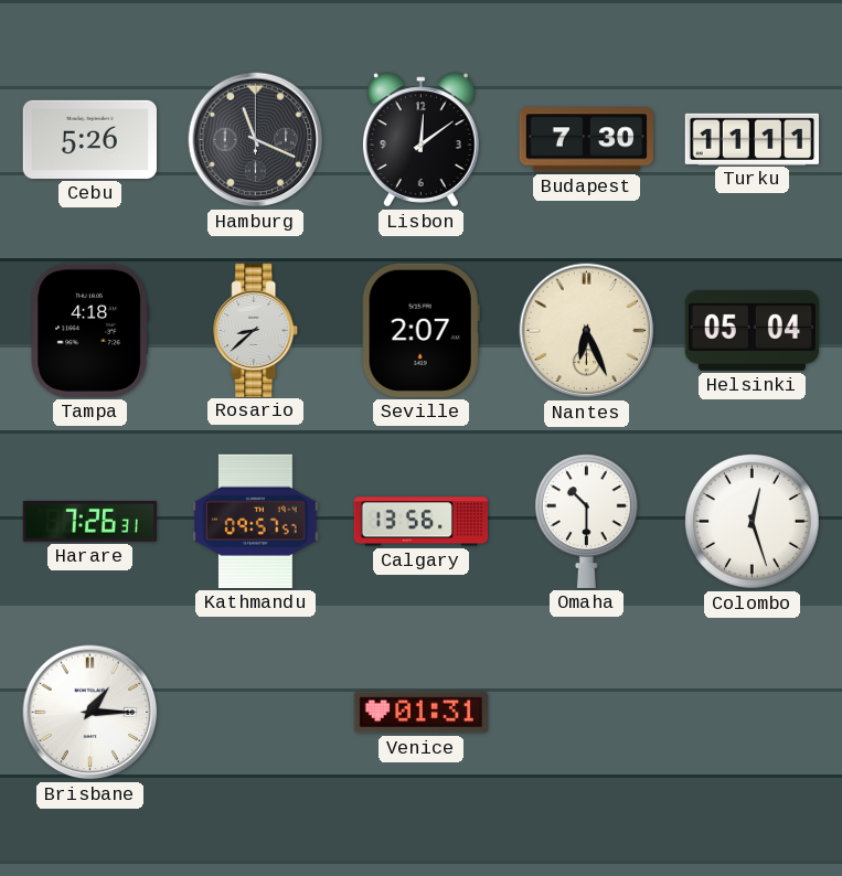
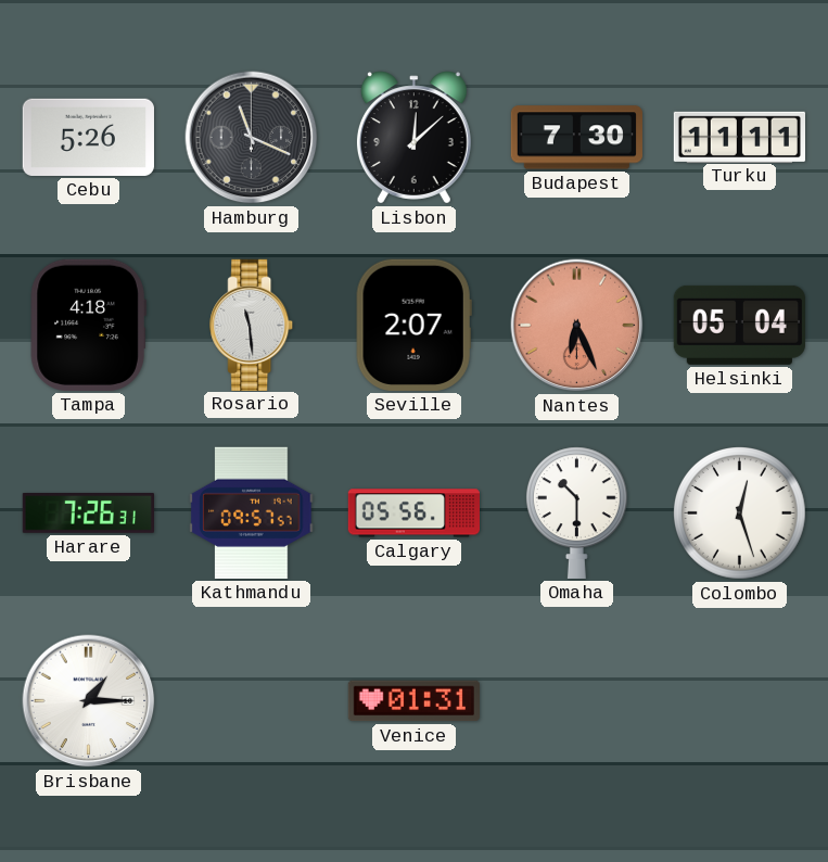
Lisbon: 12:09 -> 12:08
Rosario: 8:38 -> 11:29
Nantes dial: cream -> salmon
Calgary: 13:56 -> 05:56
